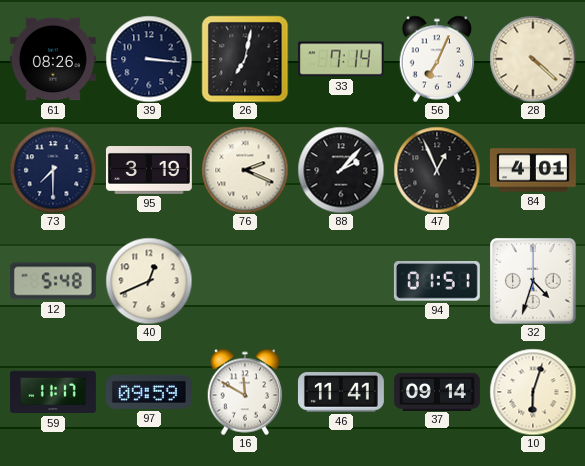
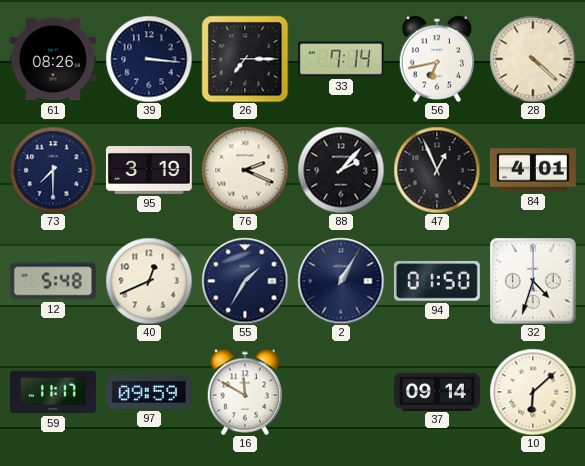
26: 7:02 -> 7:15
56: 7:04 -> 6:43
55: none -> 1:35
2: none -> 1:05
94: 01:51 -> 01:50
46: 11:41 -> none
10: 6:03 -> 6:08
